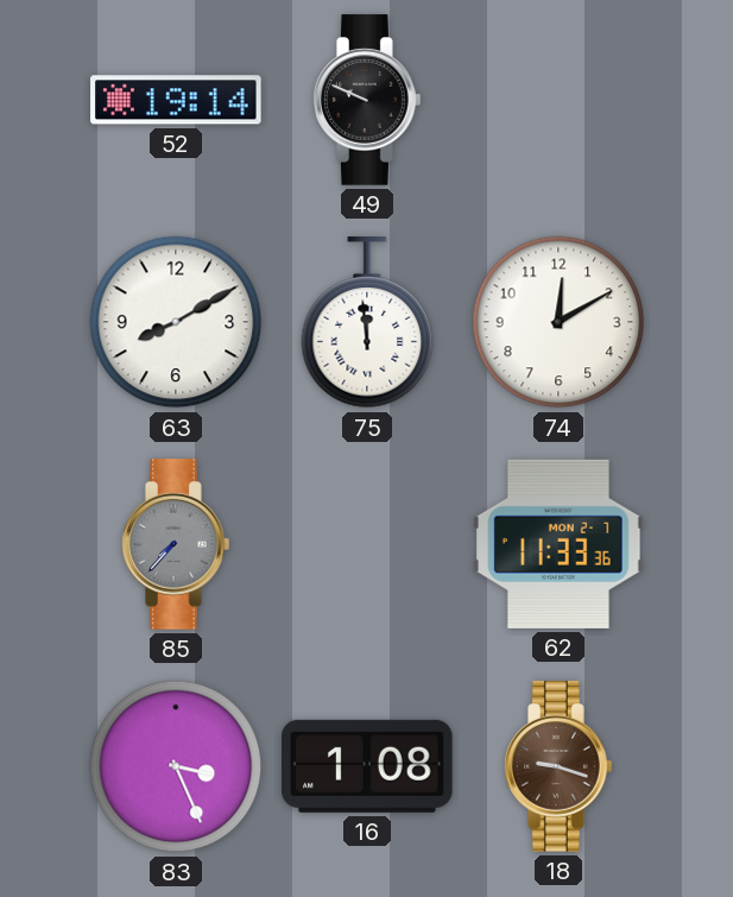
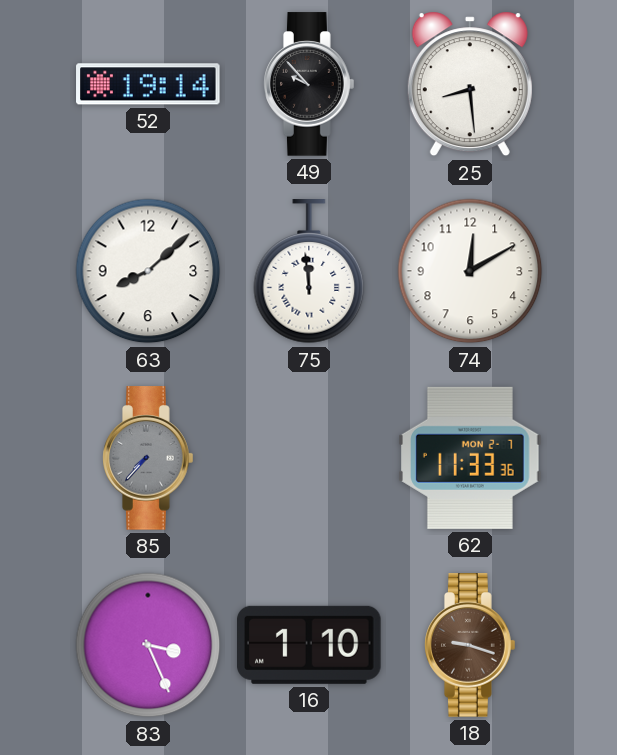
49: 9:49 -> 9:53
25: none -> 8:29
63: 8:10 -> 8:08
16: 1:08 -> 1:10
